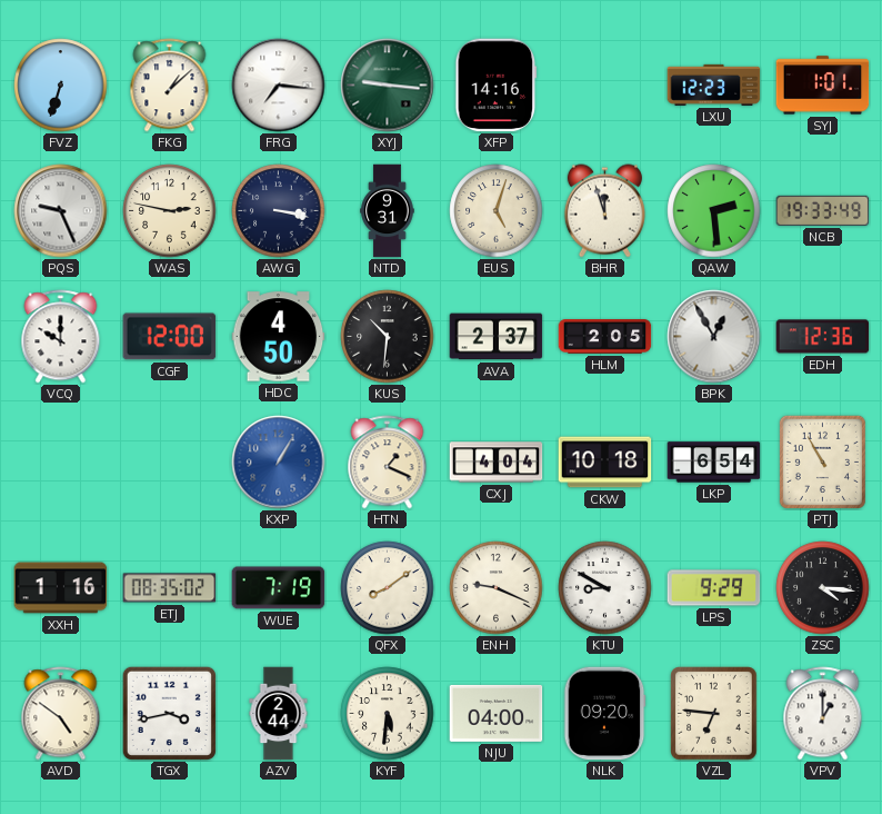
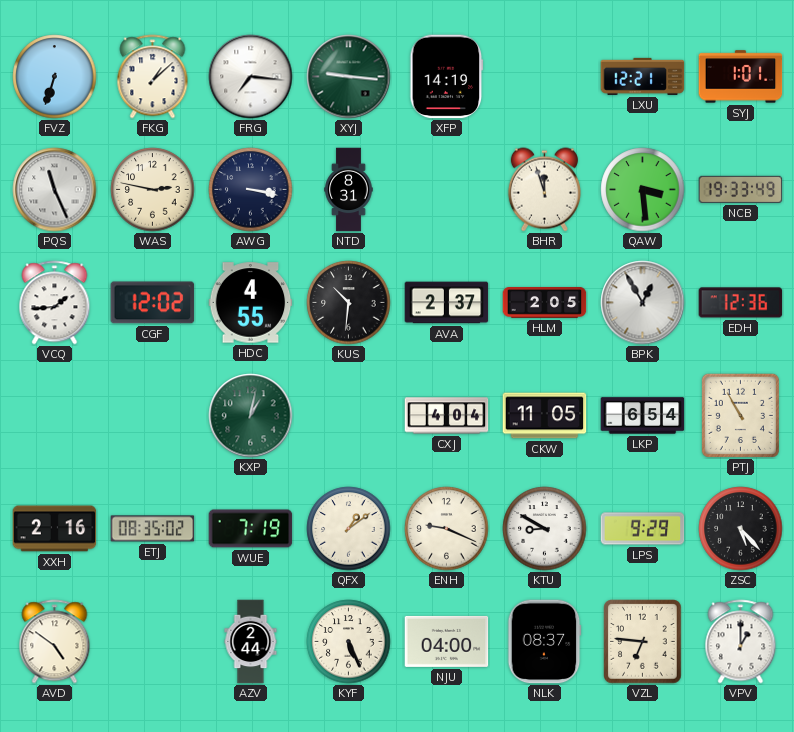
XFP: 14:16 -> 14:19
LXU: 12:23 -> 12:21
PQS: 9:26 -> 11:26
NTD: 9:31 -> 8:31
EUS: 5:03 -> none
QAW: 2:29 -> 3:29
VCQ: 10:00 -> 1:44
CGF: 12:00 -> 12:02
HDC: 4:50 -> 4:55
KXP: 1:05 -> 1:02
KXP dial: blue -> green
HTN: 1:19 -> none
CKW: 10:18 -> 11:05
XXH: 1:16 -> 2:16
QFX: 8:09 -> 1:09
ZSC: 4:16 -> 5:23
TGX: 3:43 -> none
KYF: 5:31 -> 5:26
NLK: 09:20 -> 08:37
